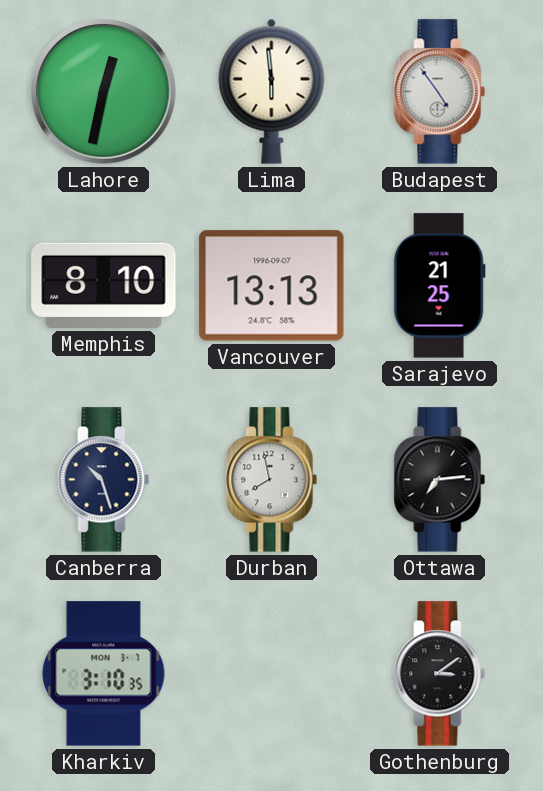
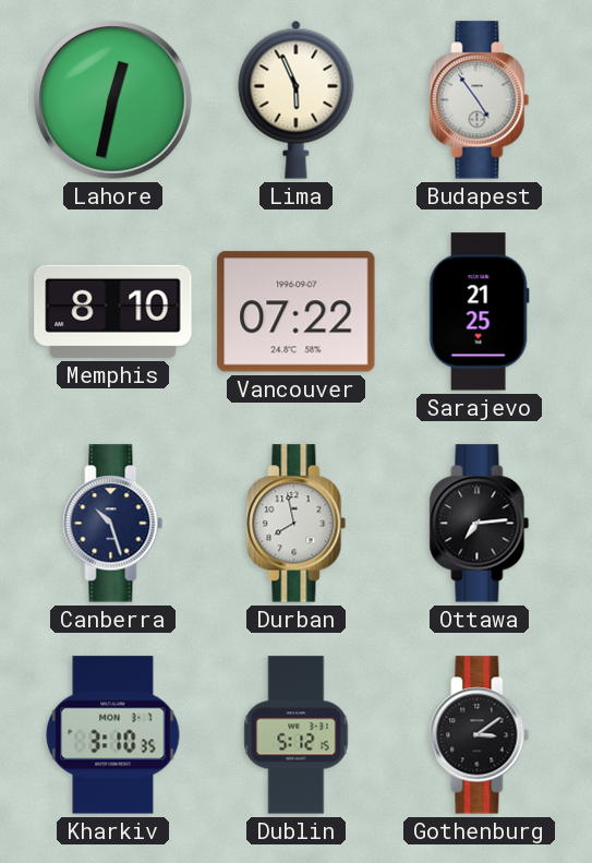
Lima: 5:59 -> 5:56
Vancouver: 13:13 -> 07:22
Dublin: none -> 5:12
